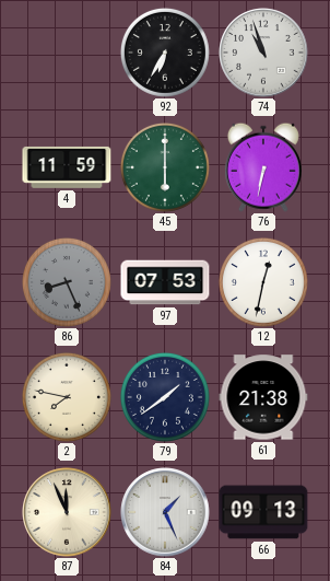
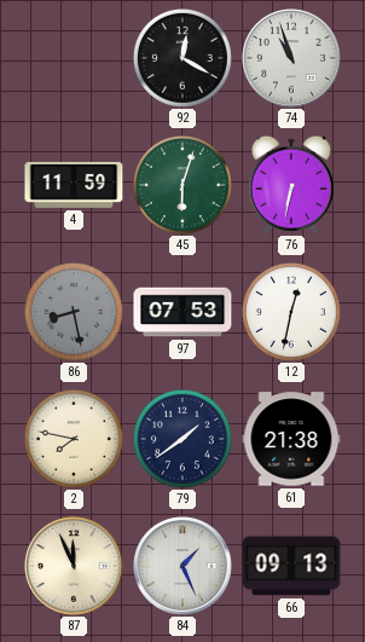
92: 6:35 -> 12:20
45: 6:00 -> 6:03
86: 8:26 -> 8:28
